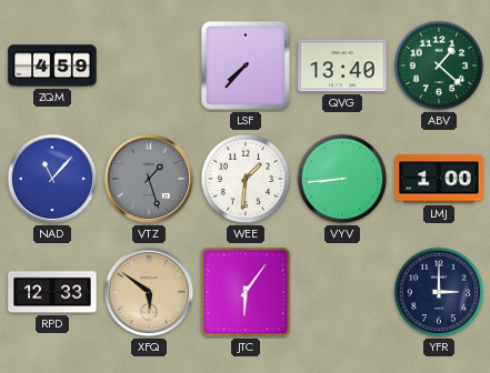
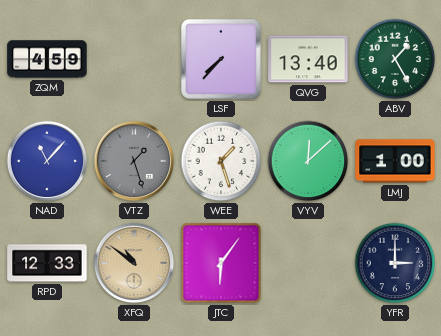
ABV: 1:22 -> 1:25
WEE: 1:31 -> 1:27
VYV: 8:44 -> 12:08
XFQ: 5:51 -> 10:51
